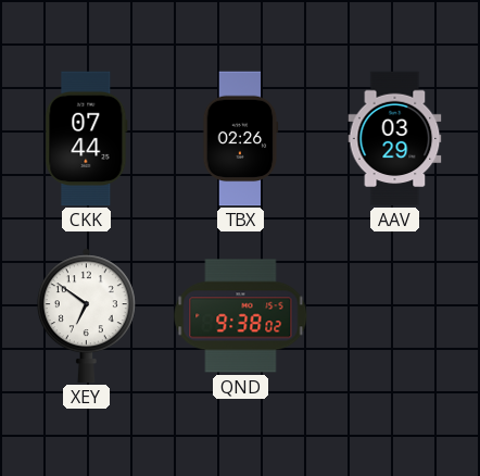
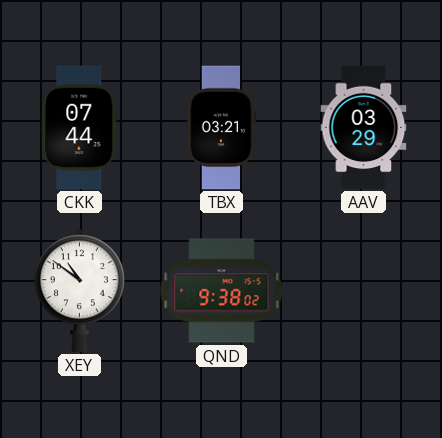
TBX: 02:26 -> 03:21
XEY: 6:51 -> 10:51
